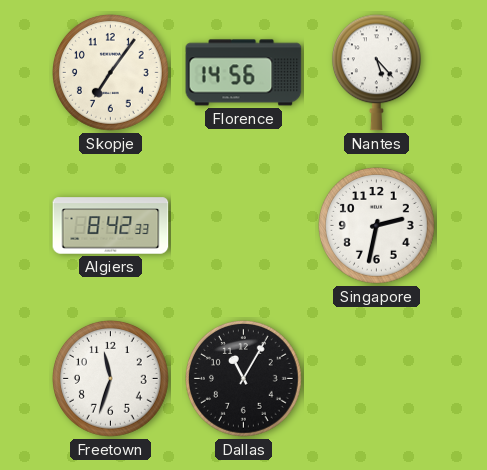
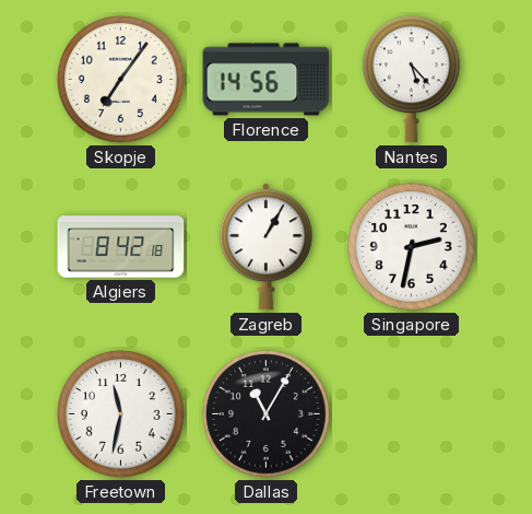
Algiers: 8:42:33 -> 8:42:18
Zagreb: none -> 1:05
Freetown: 11:33 -> 11:32
